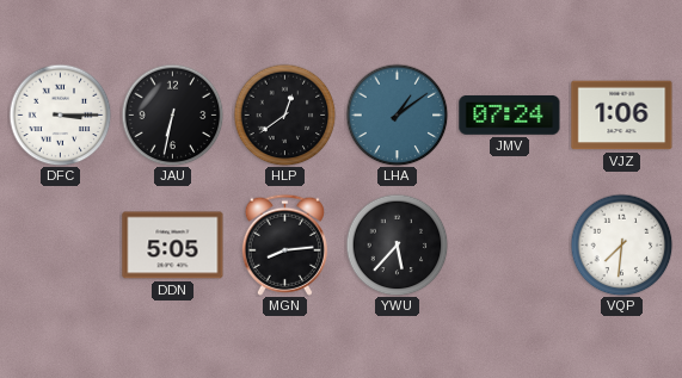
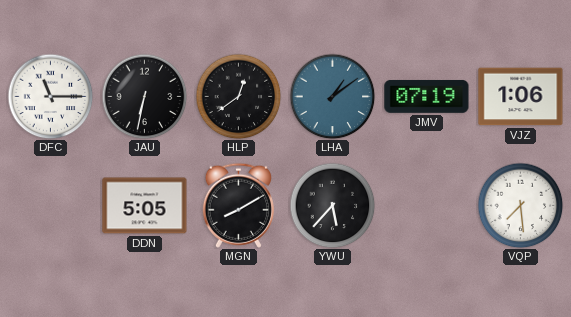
DFC: 3:15 -> 11:15
JMV: 07:24 -> 07:19
MGN: 8:14 -> 8:10
VQP: 7:31 -> 7:29
